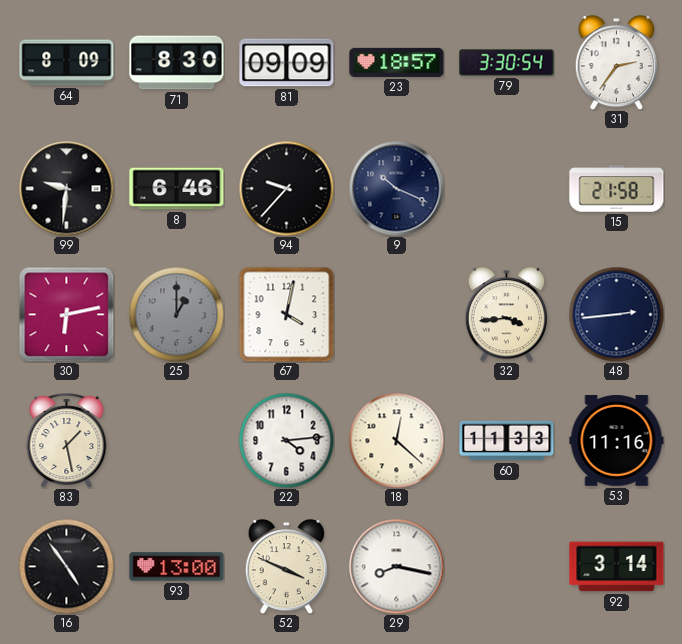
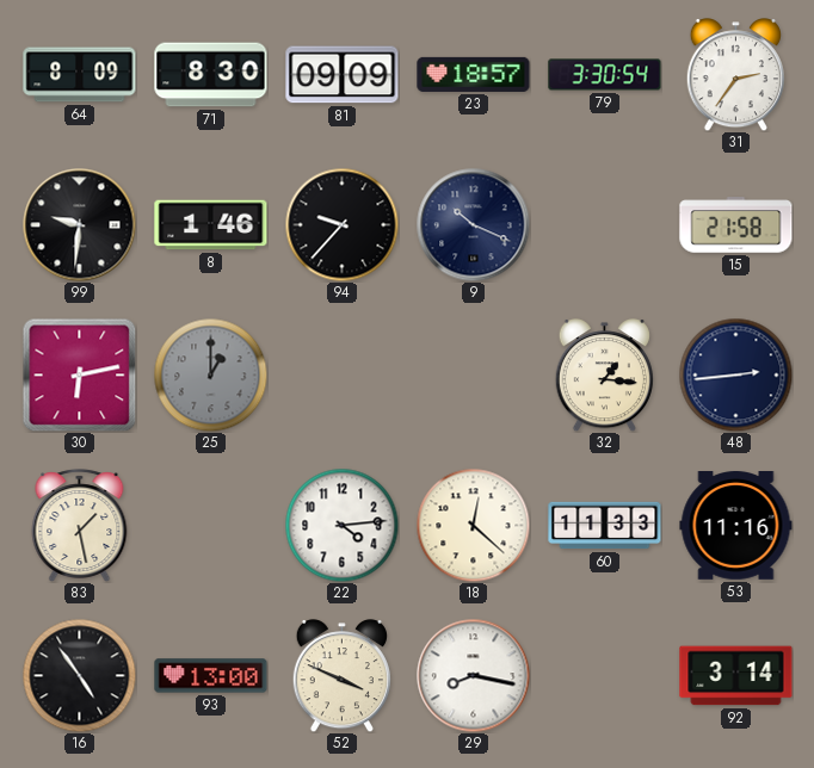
8: 6:46 -> 1:46
67: 4:02 -> none
32: 3:44 -> 1:16
